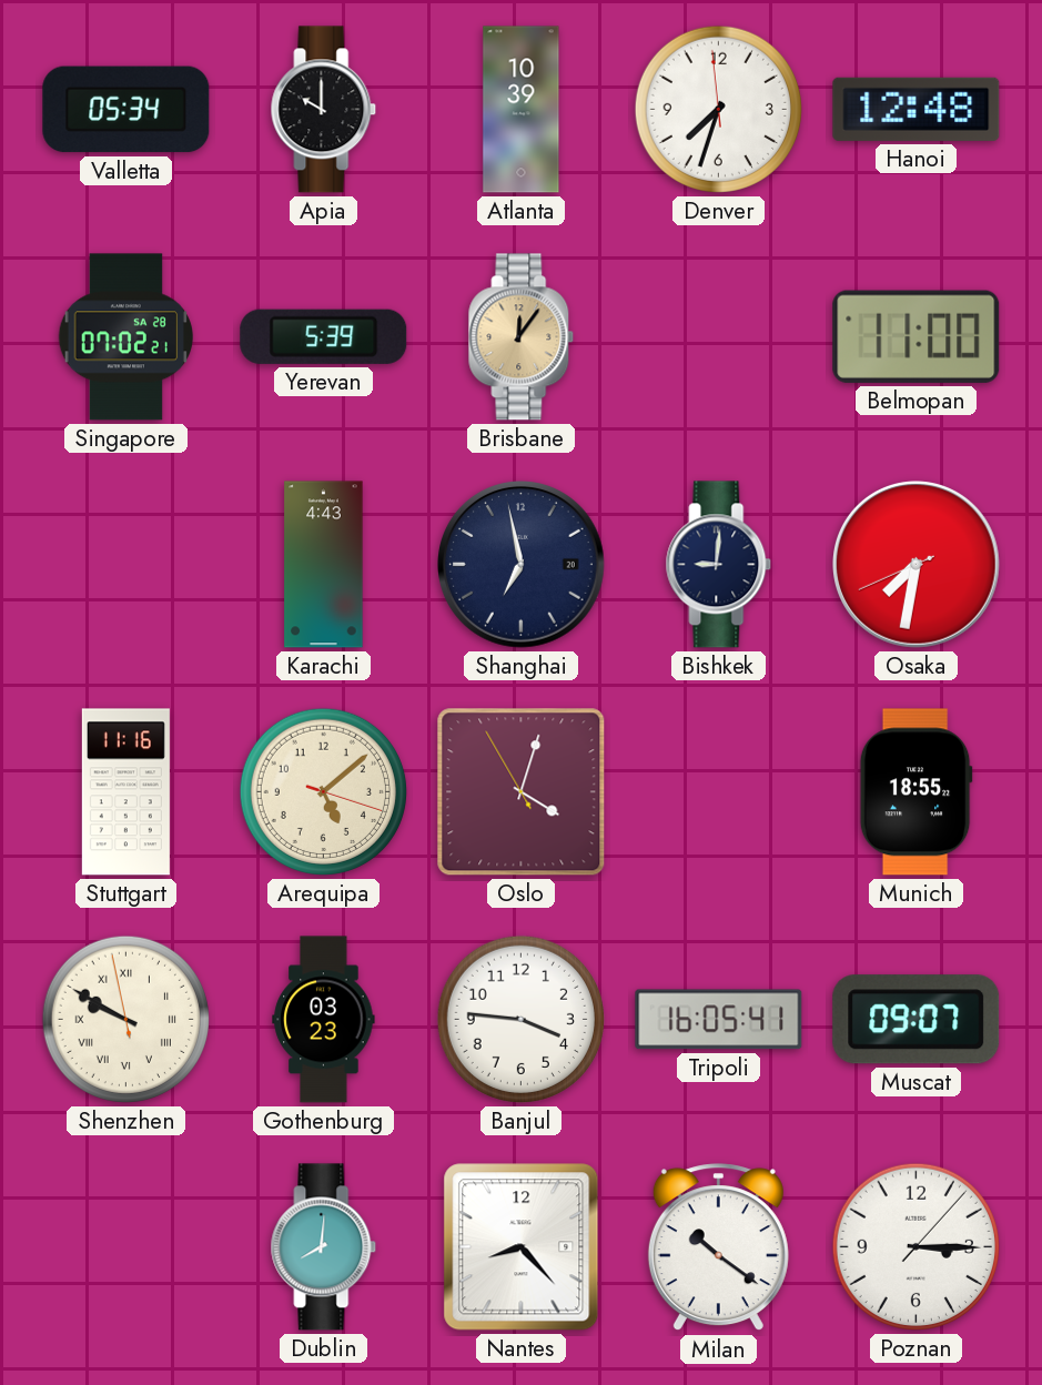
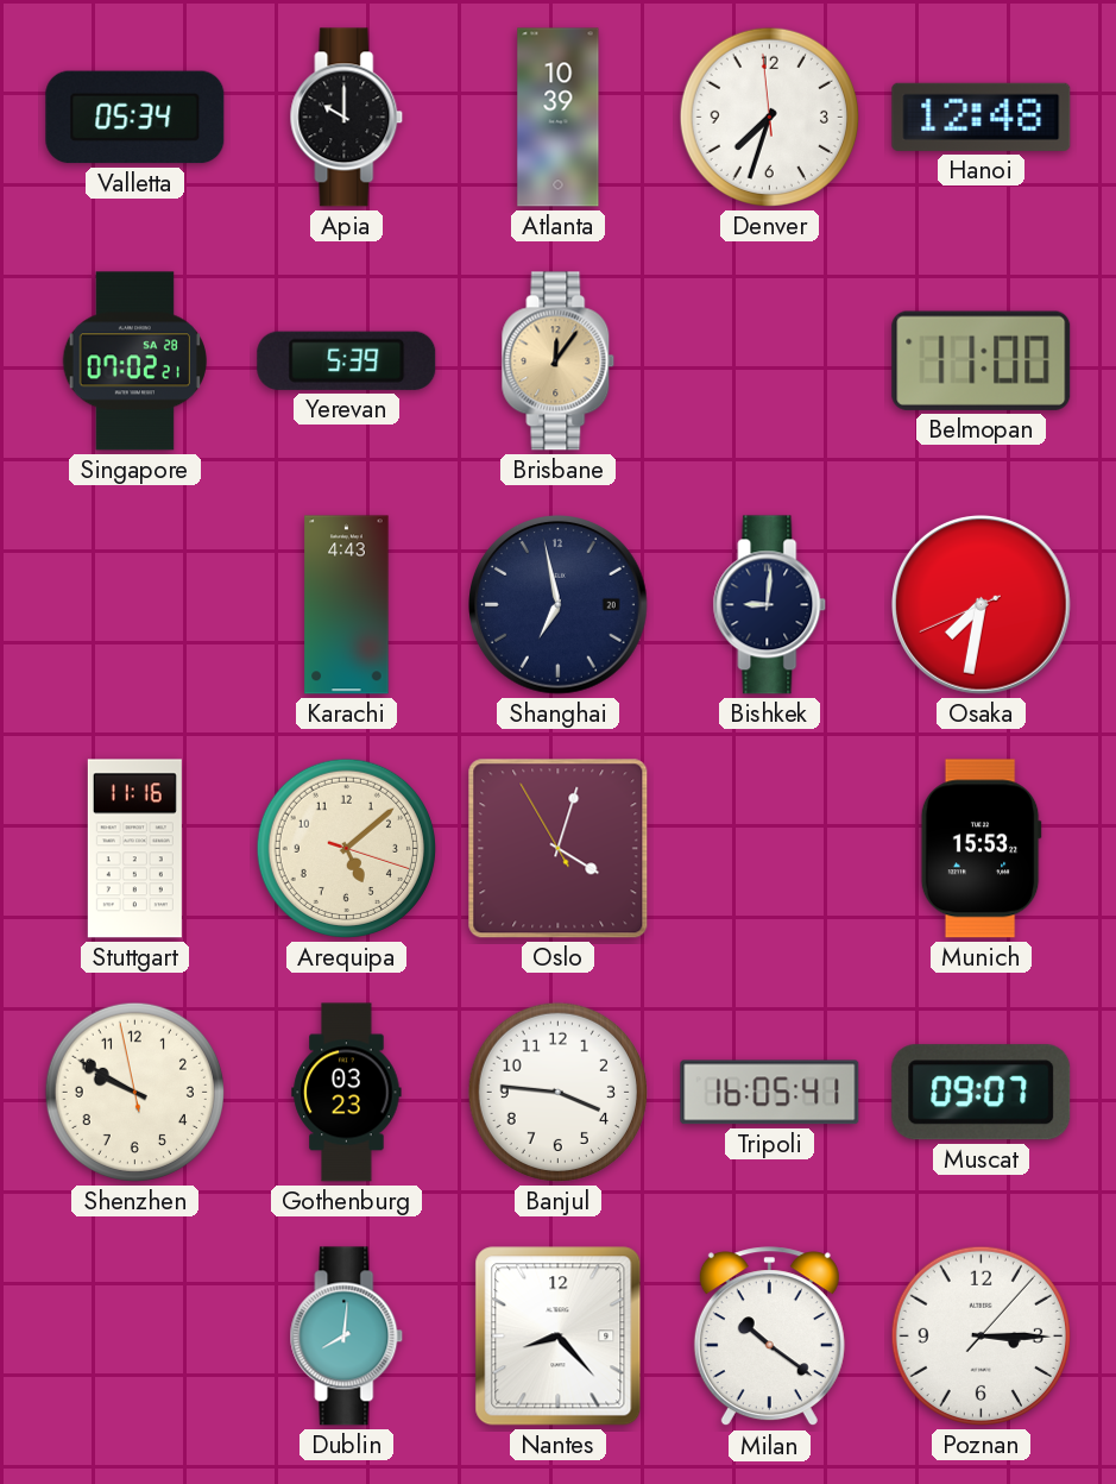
Munich: 18:55 -> 15:53
Shenzhen numerals: Roman -> Arabic
